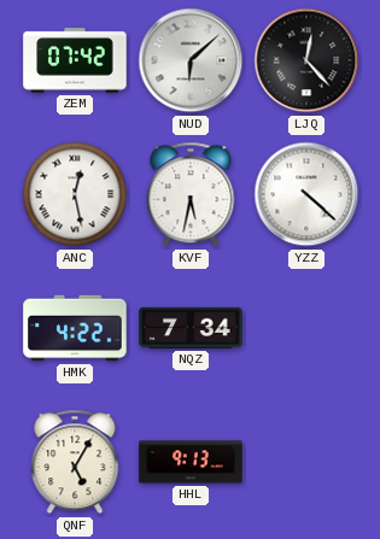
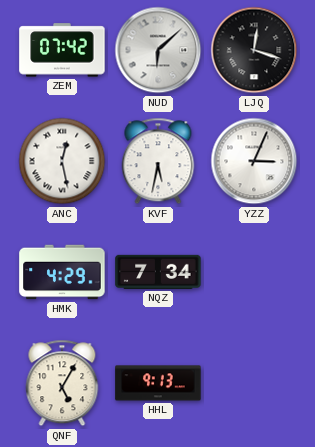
LJQ: 12:23 -> 12:18
YZZ: 4:22 -> 3:04
HMK: 4:22 -> 4:29
